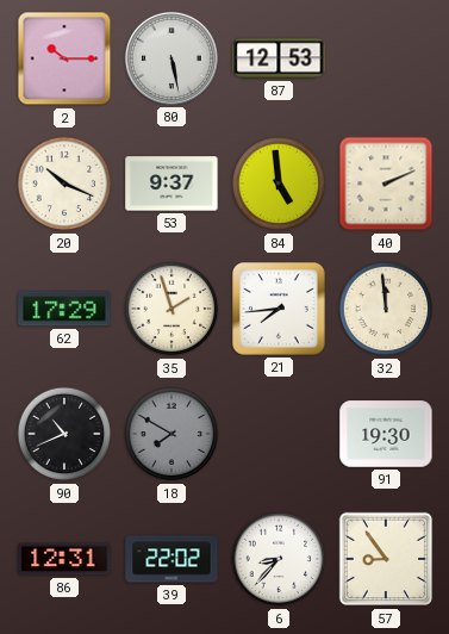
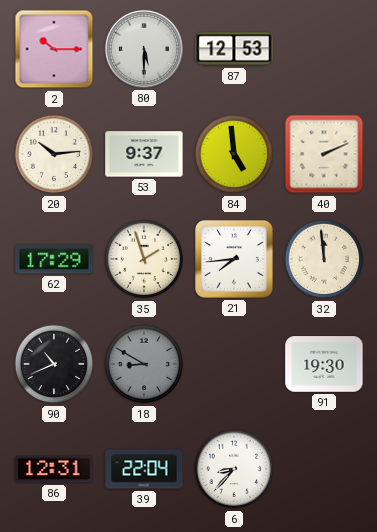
80: 5:28 -> 5:30
20: 10:19 -> 10:14
18: 7:50 -> 8:50
39: 22:02 -> 22:04
57: 8:54 -> none
